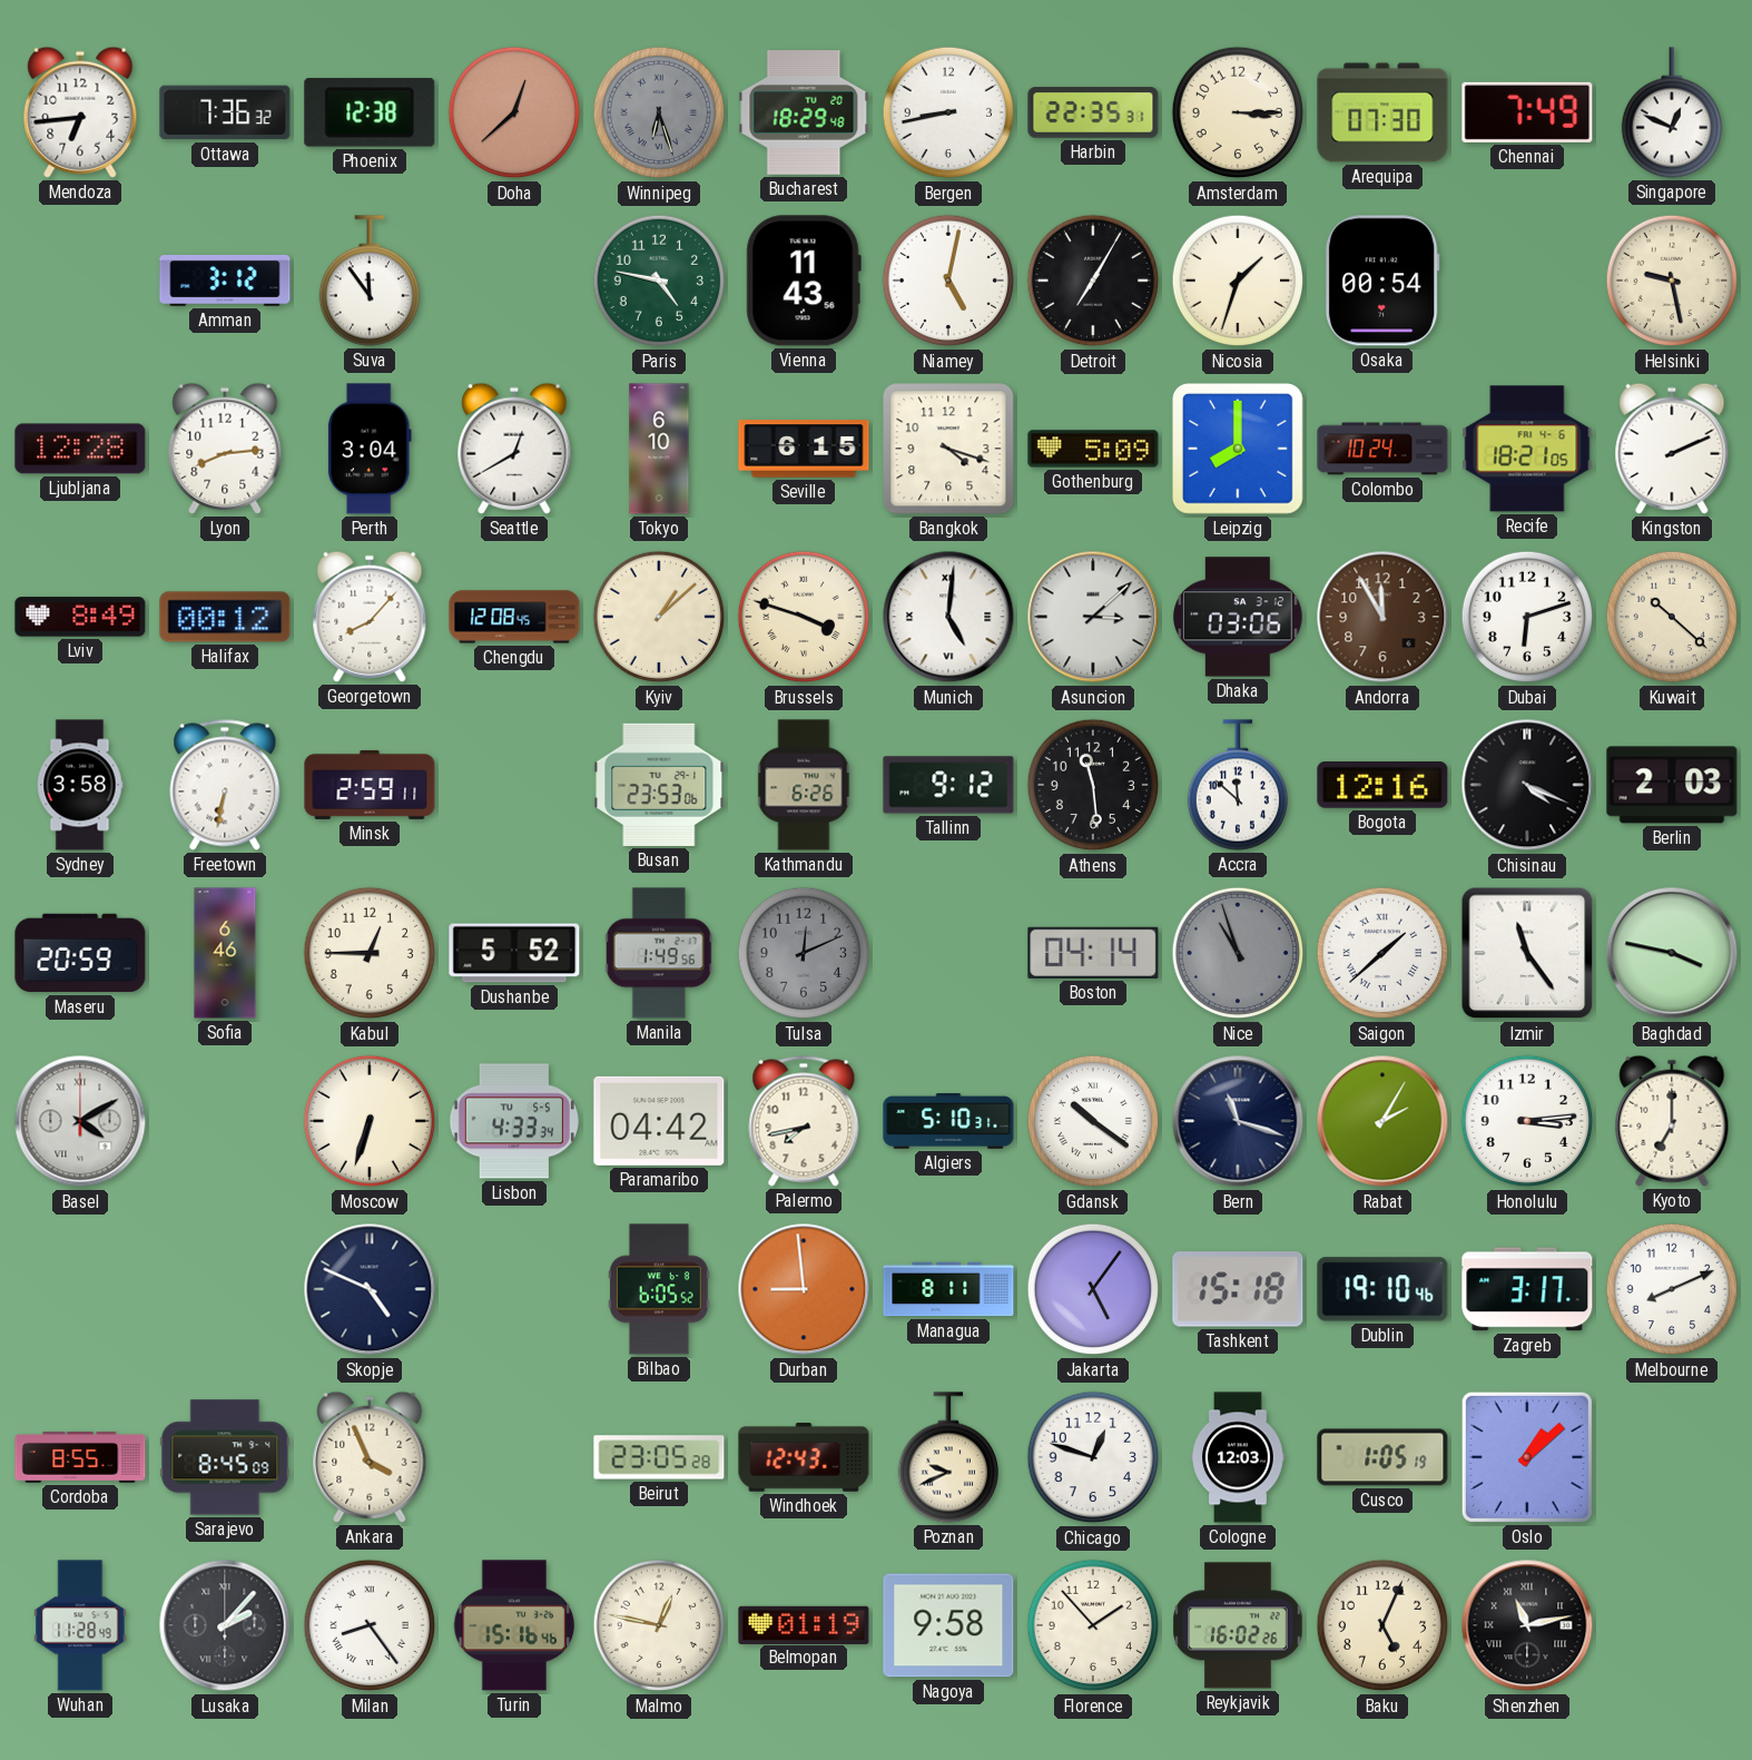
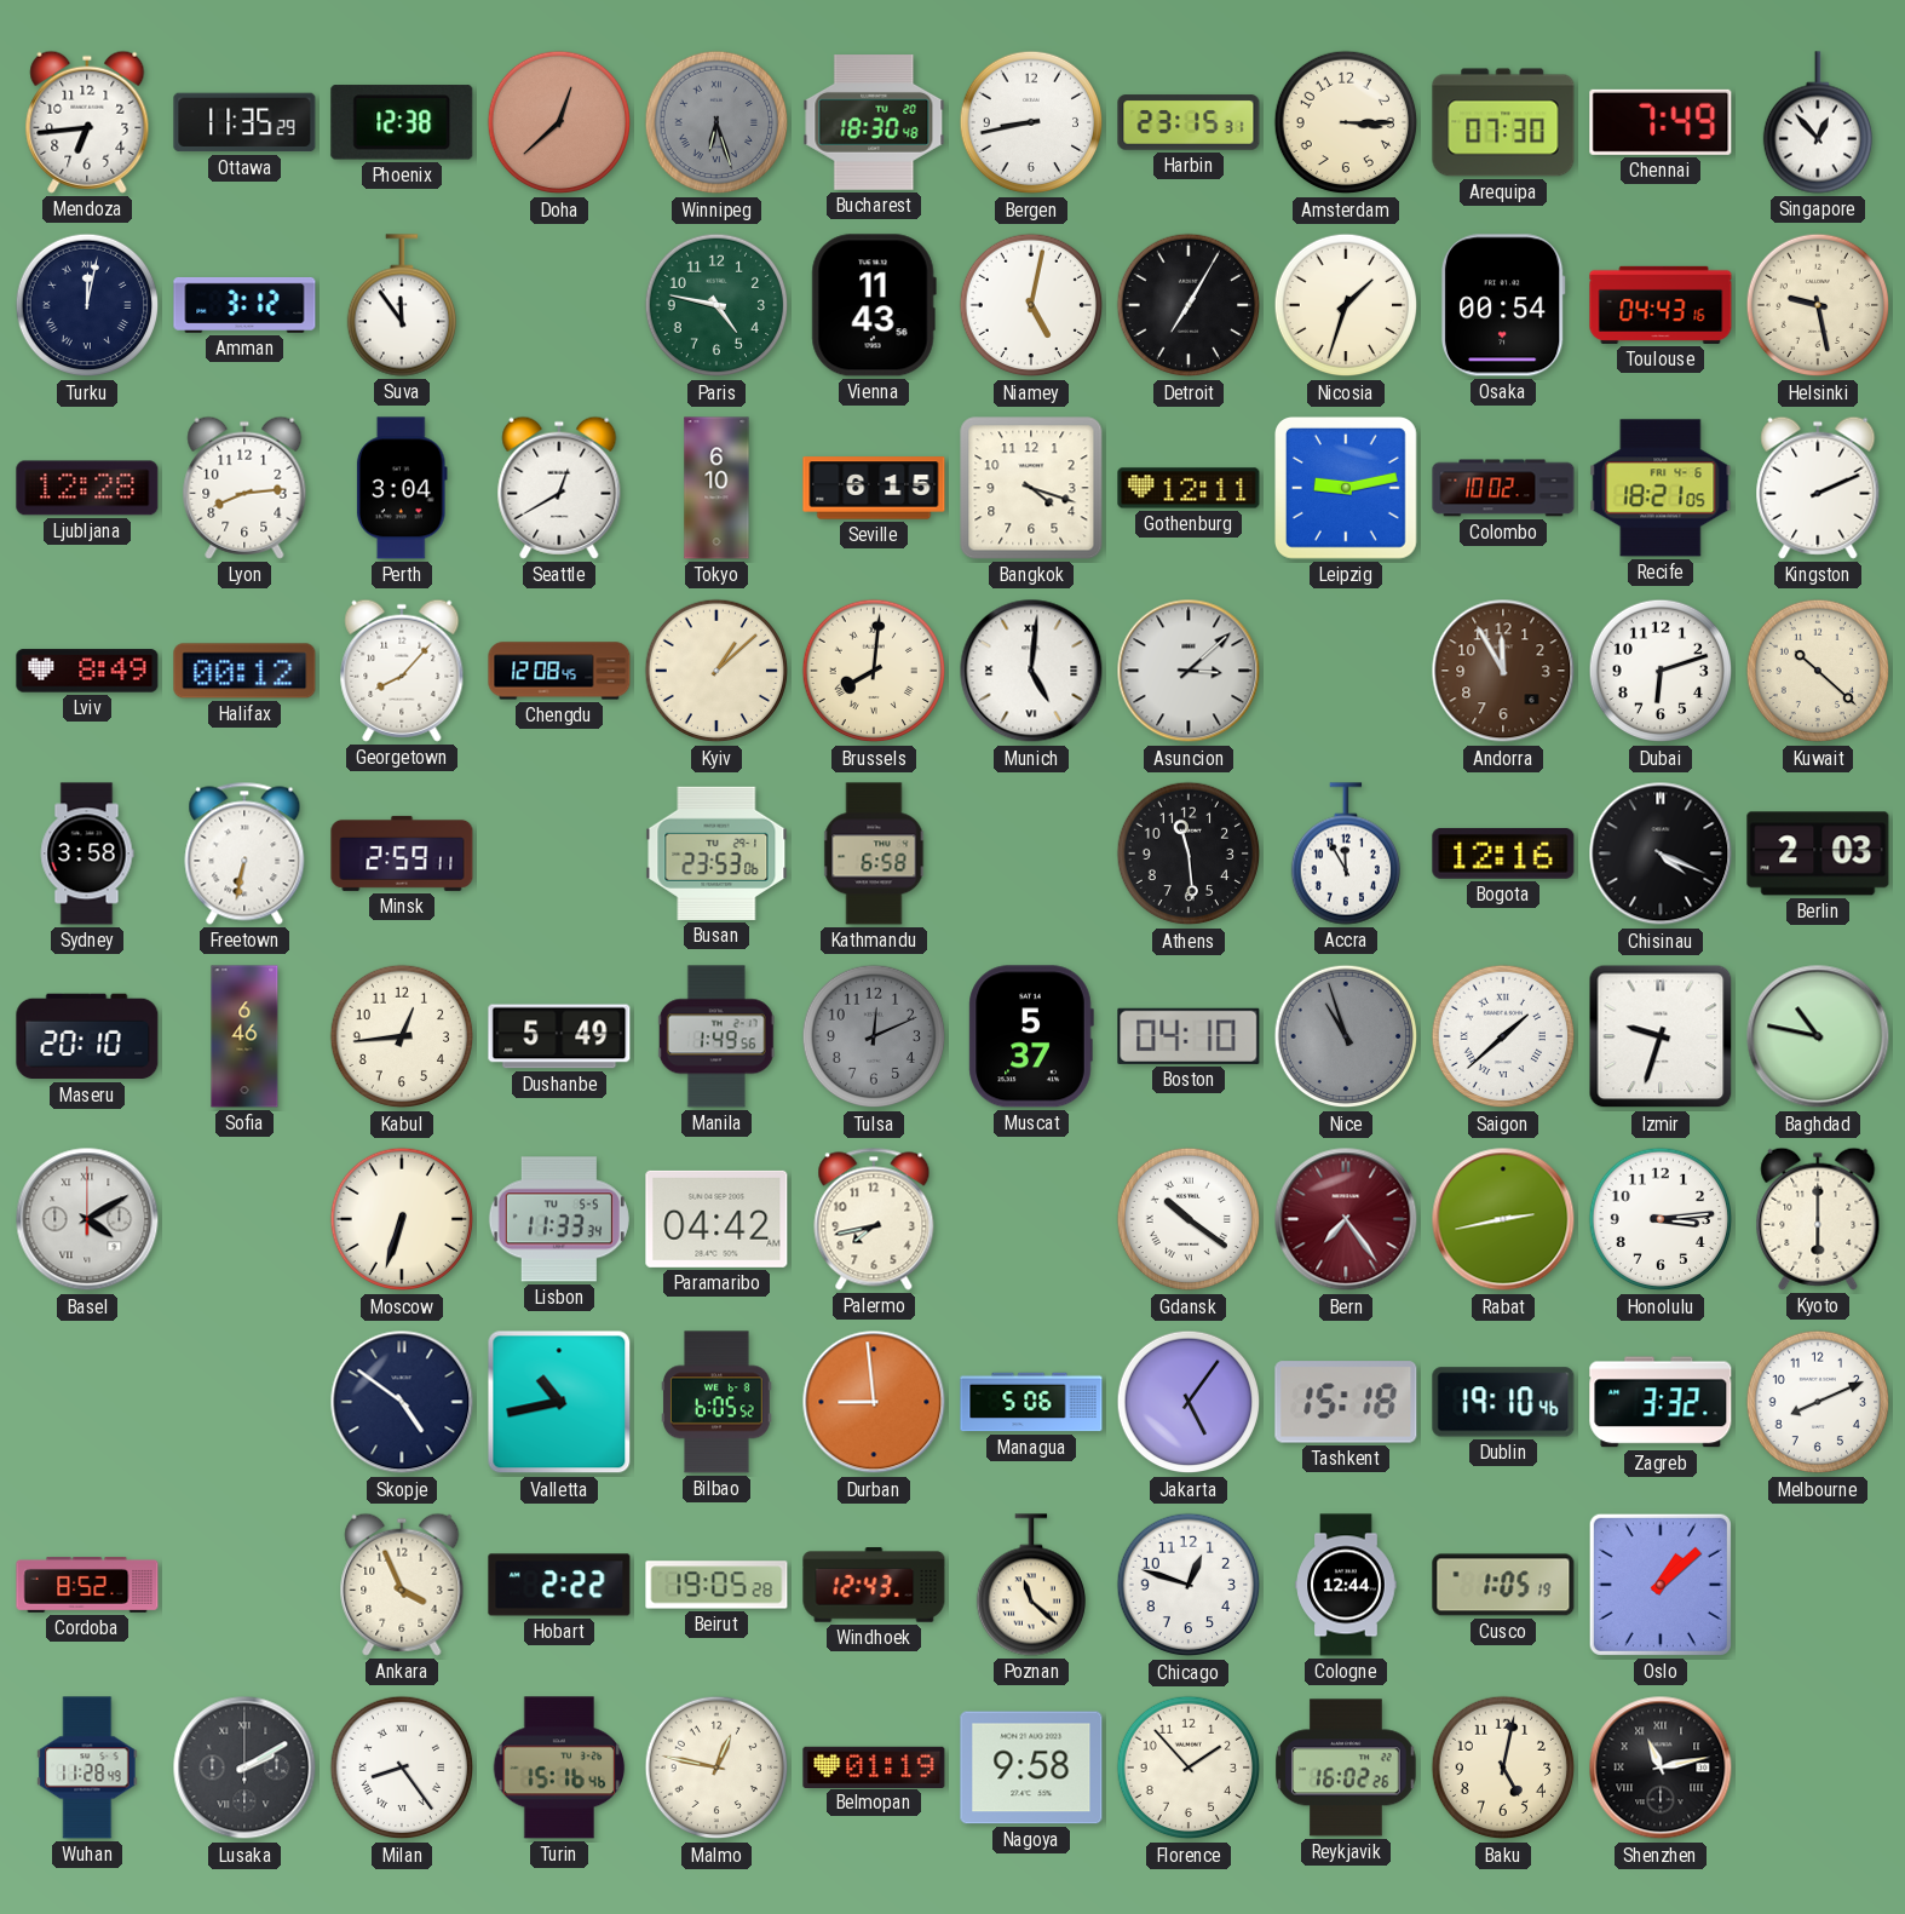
Ottawa: 7:36 -> 11:35
Bucharest: 18:29 -> 18:30
Harbin: 22:35 -> 23:15
Singapore: 12:49 -> 12:53
Turku: none -> 12:02
Toulouse: none -> 04:43
Gothenburg: 5:09 -> 12:11
Leipzig: 8:00 -> 9:13
Colombo: 10:24 -> 10:02
Brussels: 3:48 -> 8:01
Dhaka: 03:06 -> none
Kathmandu: 6:26 -> 6:58
Tallinn: 9:12 -> none
Accra: 11:52 -> 11:55
Maseru: 20:59 -> 20:10
Kabul: 12:45 -> 12:44
Dushanbe: 5:52 -> 5:49
Muscat: none -> 5:37
Boston: 04:14 -> 04:10
Izmir: 11:24 -> 9:33
Baghdad: 3:47 -> 10:47
Lisbon: 4:33 -> 11:33
Algiers: 5:10 -> none
Bern: 11:18 -> 7:24
Bern dial: navy -> burgundy
Rabat: 2:05 -> 2:43
Kyoto: 7:00 -> 6:00
Skopje: 4:49 -> 4:51
Valletta: none -> 10:43
Managua: 8:11 -> 5:06
Zagreb: 3:17 -> 3:32
Cordoba: 8:55 -> 8:52
Sarajevo: 8:45 -> none
Hobart: none -> 2:22
Beirut: 23:05 -> 19:05
Poznan: 9:41 -> 11:22
Cologne: 12:03 -> 12:44
Lusaka: 2:07 -> 2:10
Baku: 5:04 -> 5:02
